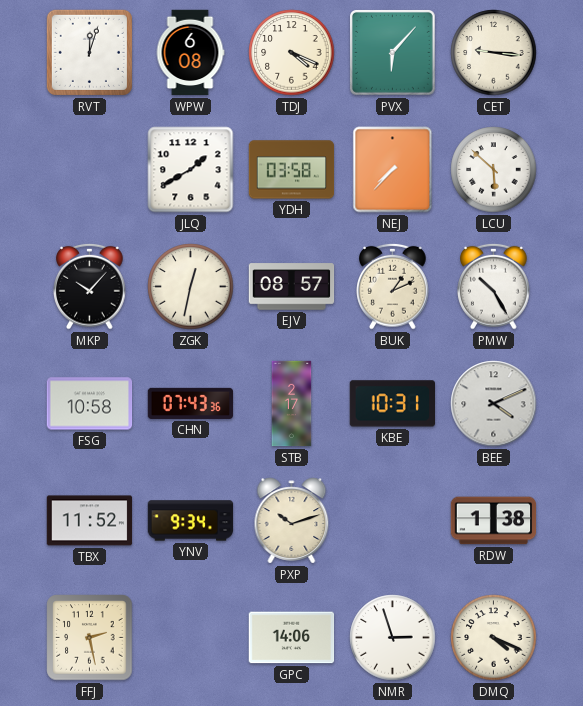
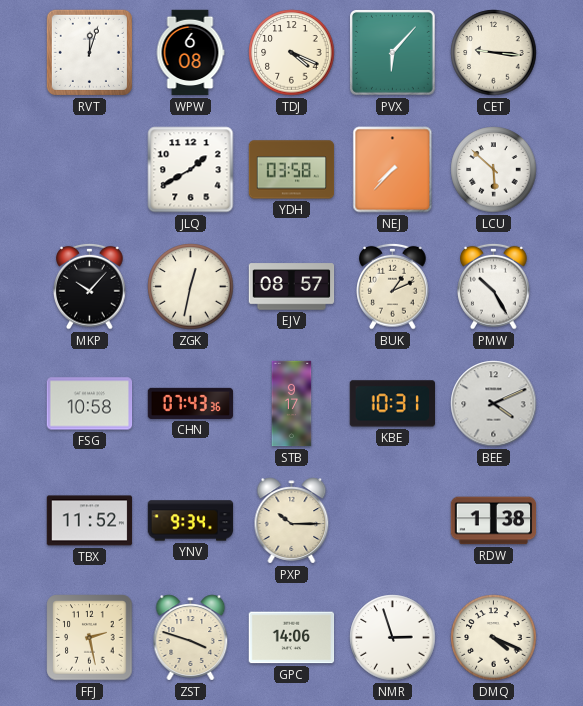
STB: 2:17 -> 9:17
PXP: 10:12 -> 10:15
ZST: none -> 3:48
